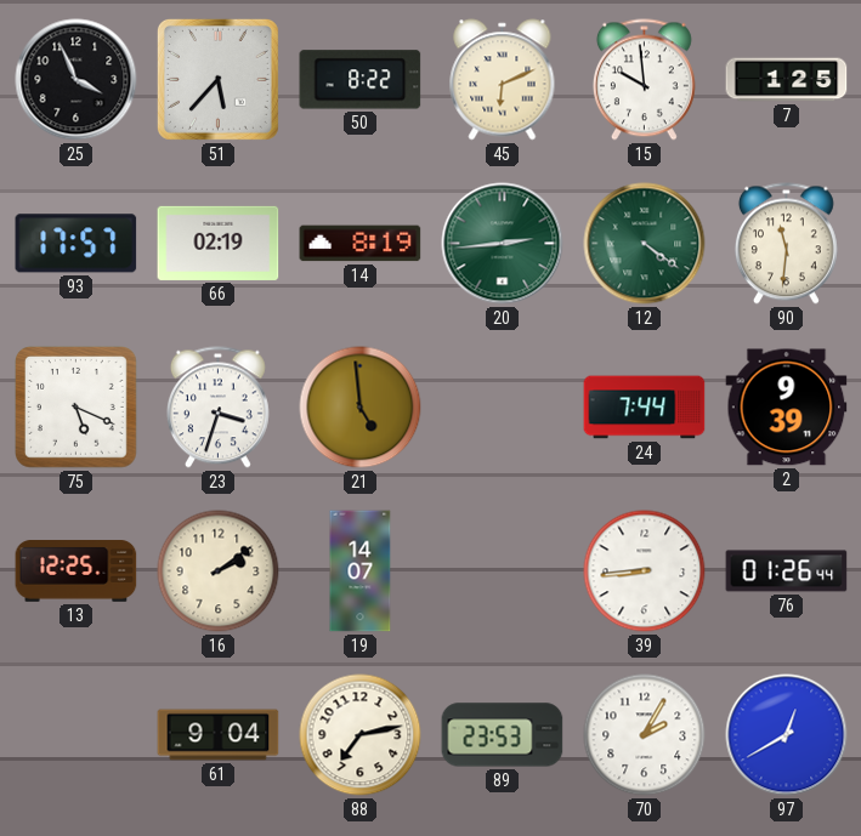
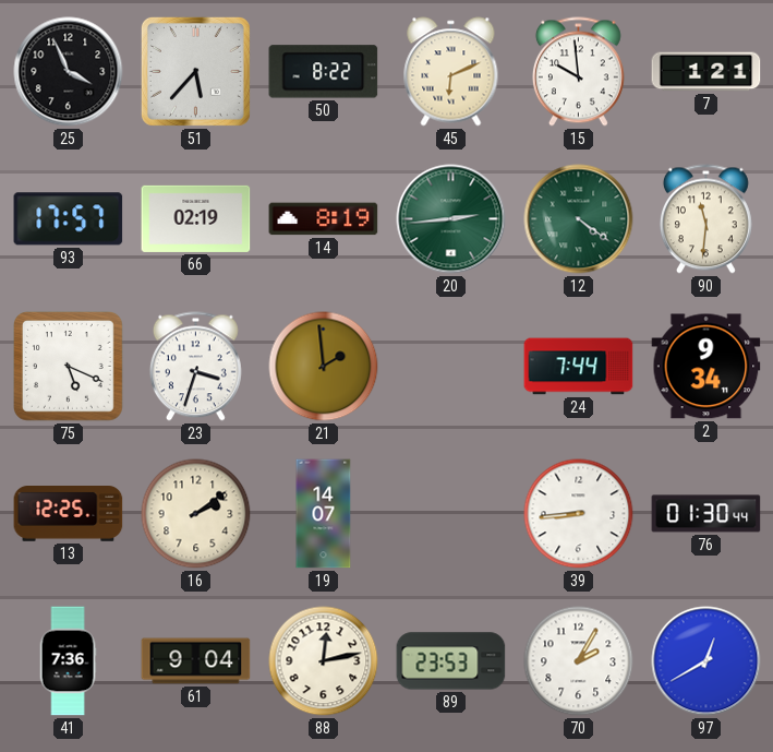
7: 1:25 -> 1:21
21: 4:59 -> 1:59
2: 9:39 -> 9:34
76: 01:26 -> 01:30
41: none -> 7:36
88: 7:13 -> 12:13
